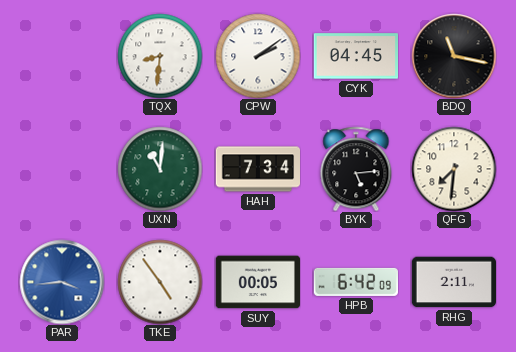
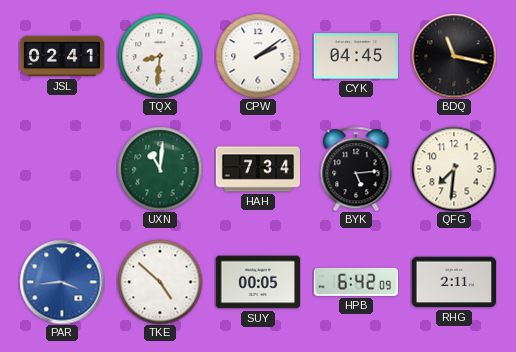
JSL: none -> 02:41
TKE: 4:54 -> 4:52
